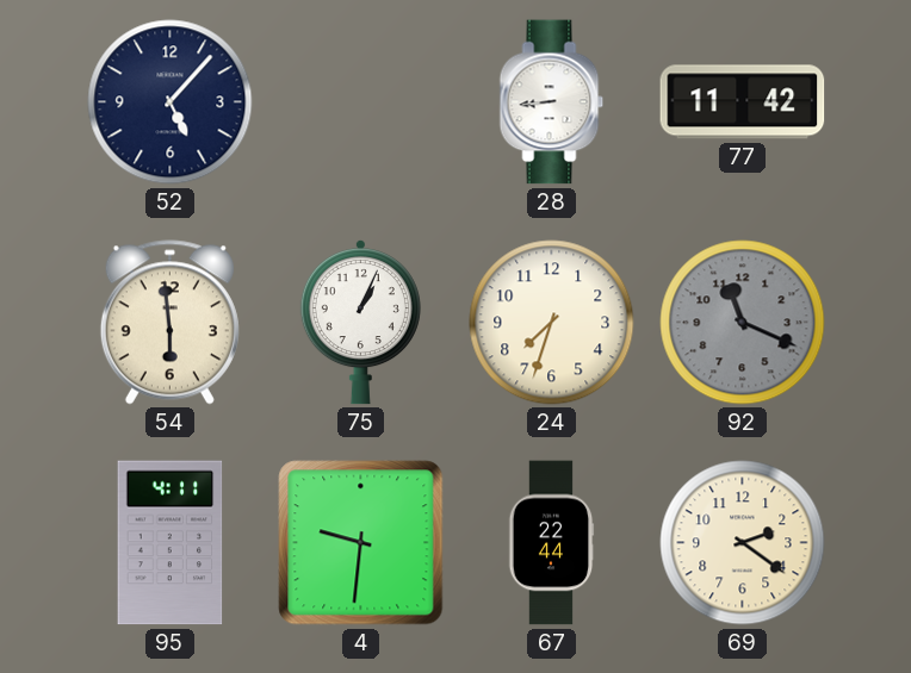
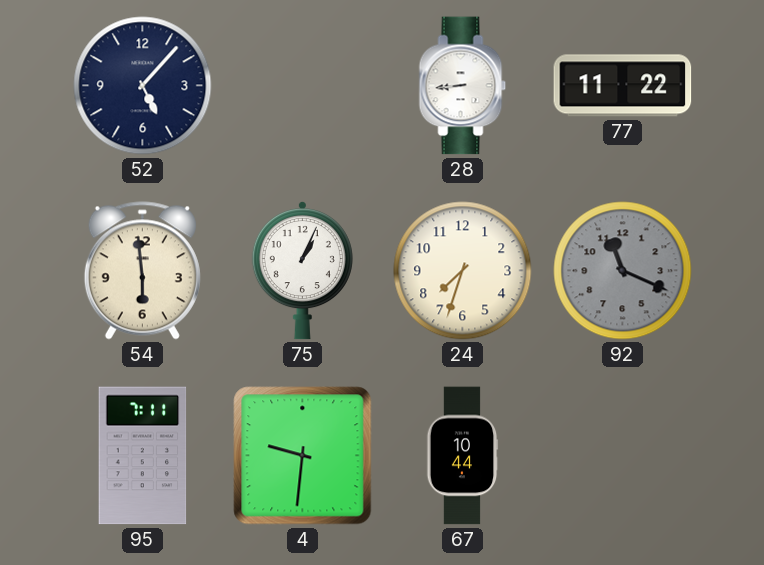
77: 11:42 -> 11:22
95: 4:11 -> 7:11
67: 22:44 -> 10:44
69: 2:21 -> none
